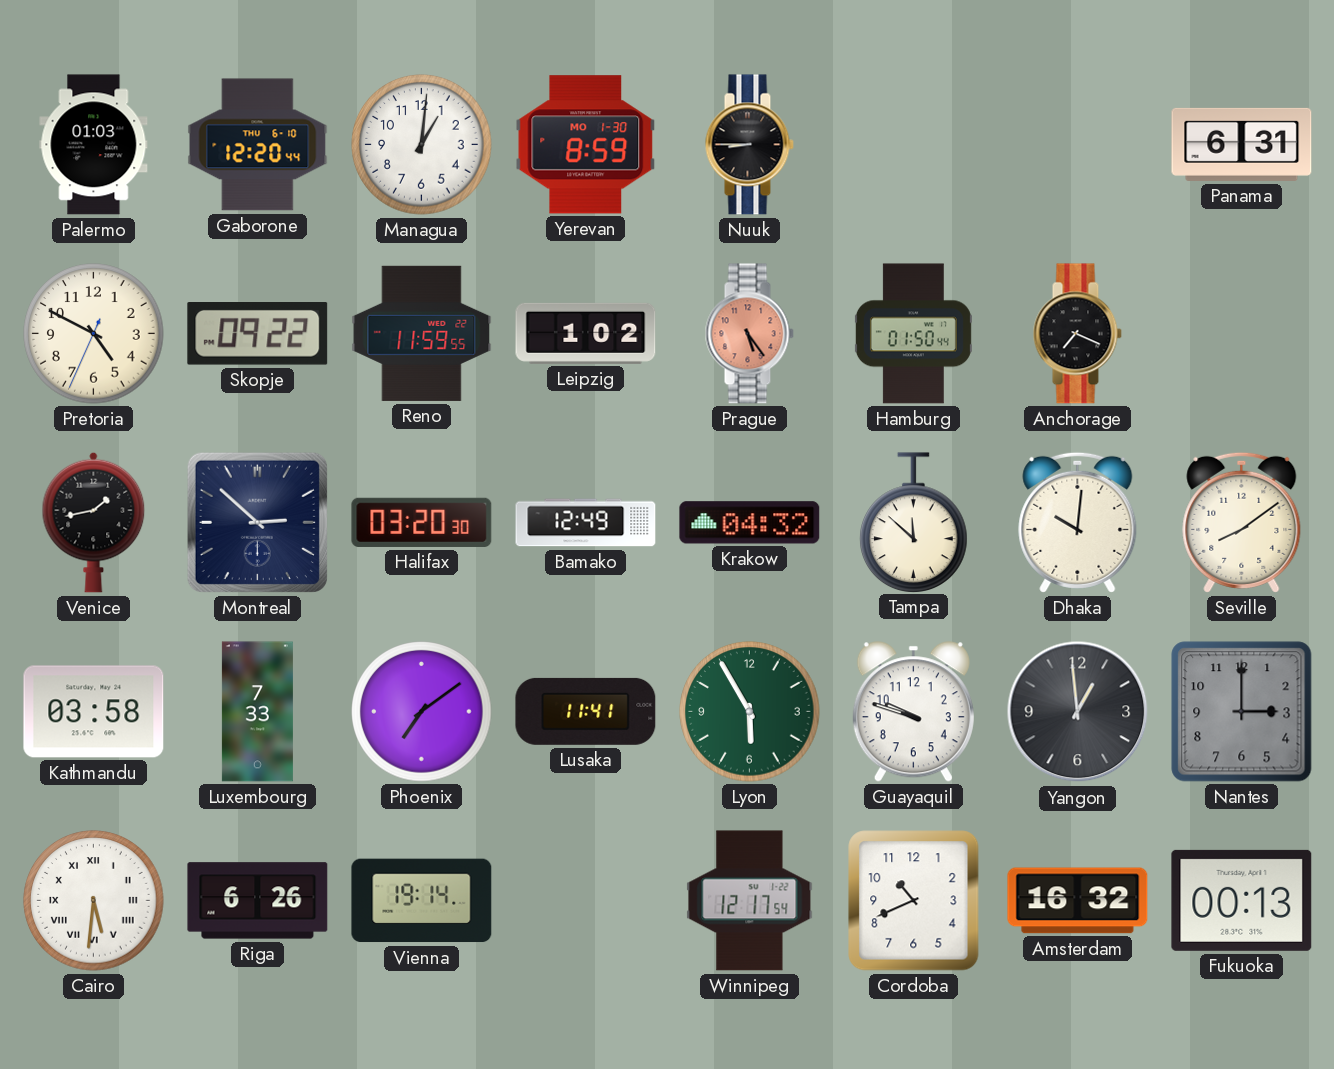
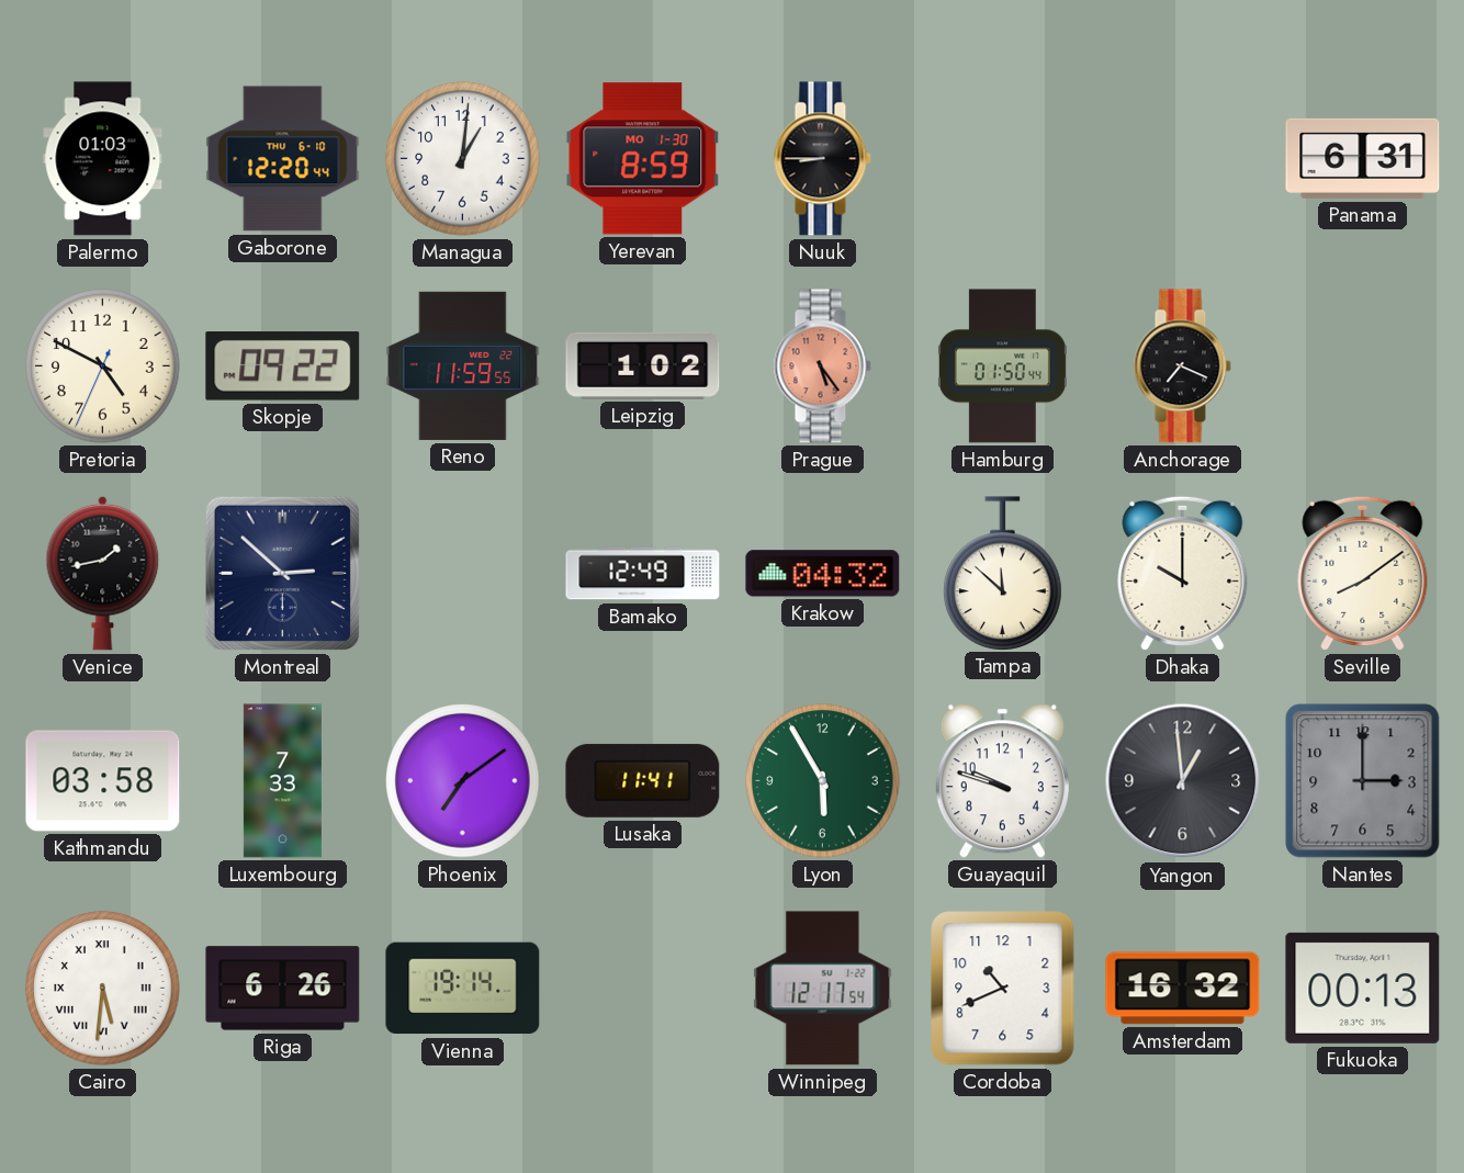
Halifax: 03:20 -> none
Dhaka: 10:01 -> 10:00
